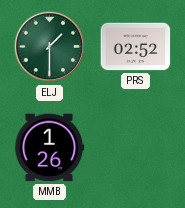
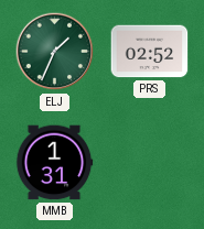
ELJ: 1:30 -> 1:34
MMB: 1:26 -> 1:31
